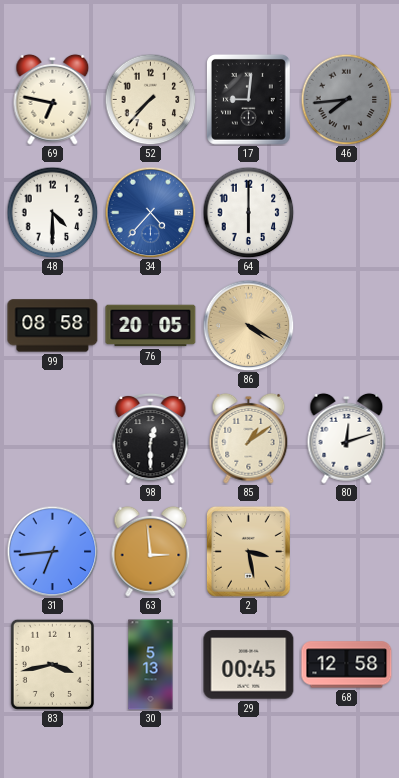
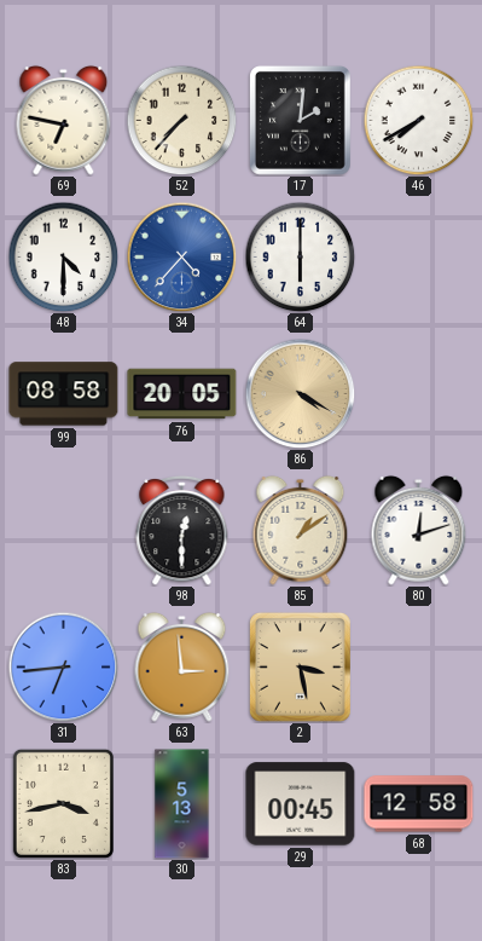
17: 9:01 -> 2:01
46: 7:44 -> 7:40
46 dial: grey -> white
